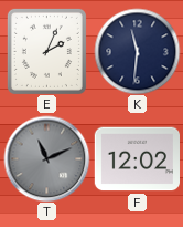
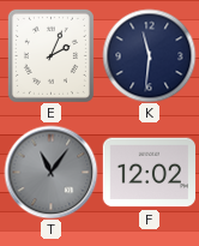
T: 11:11 -> 11:06
